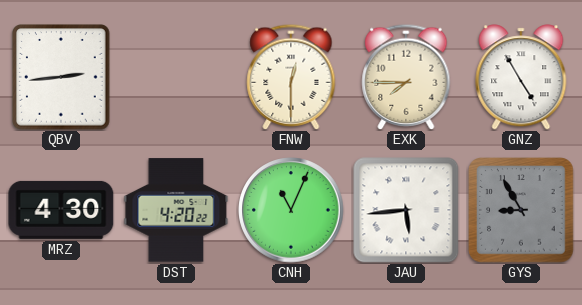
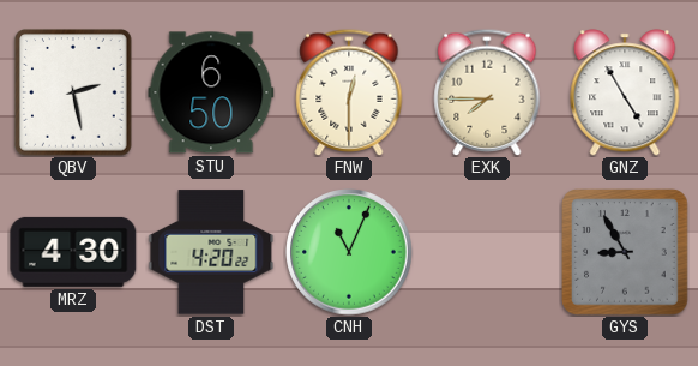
QBV: 2:44 -> 2:28
STU: none -> 6:50
JAU: 5:44 -> none
